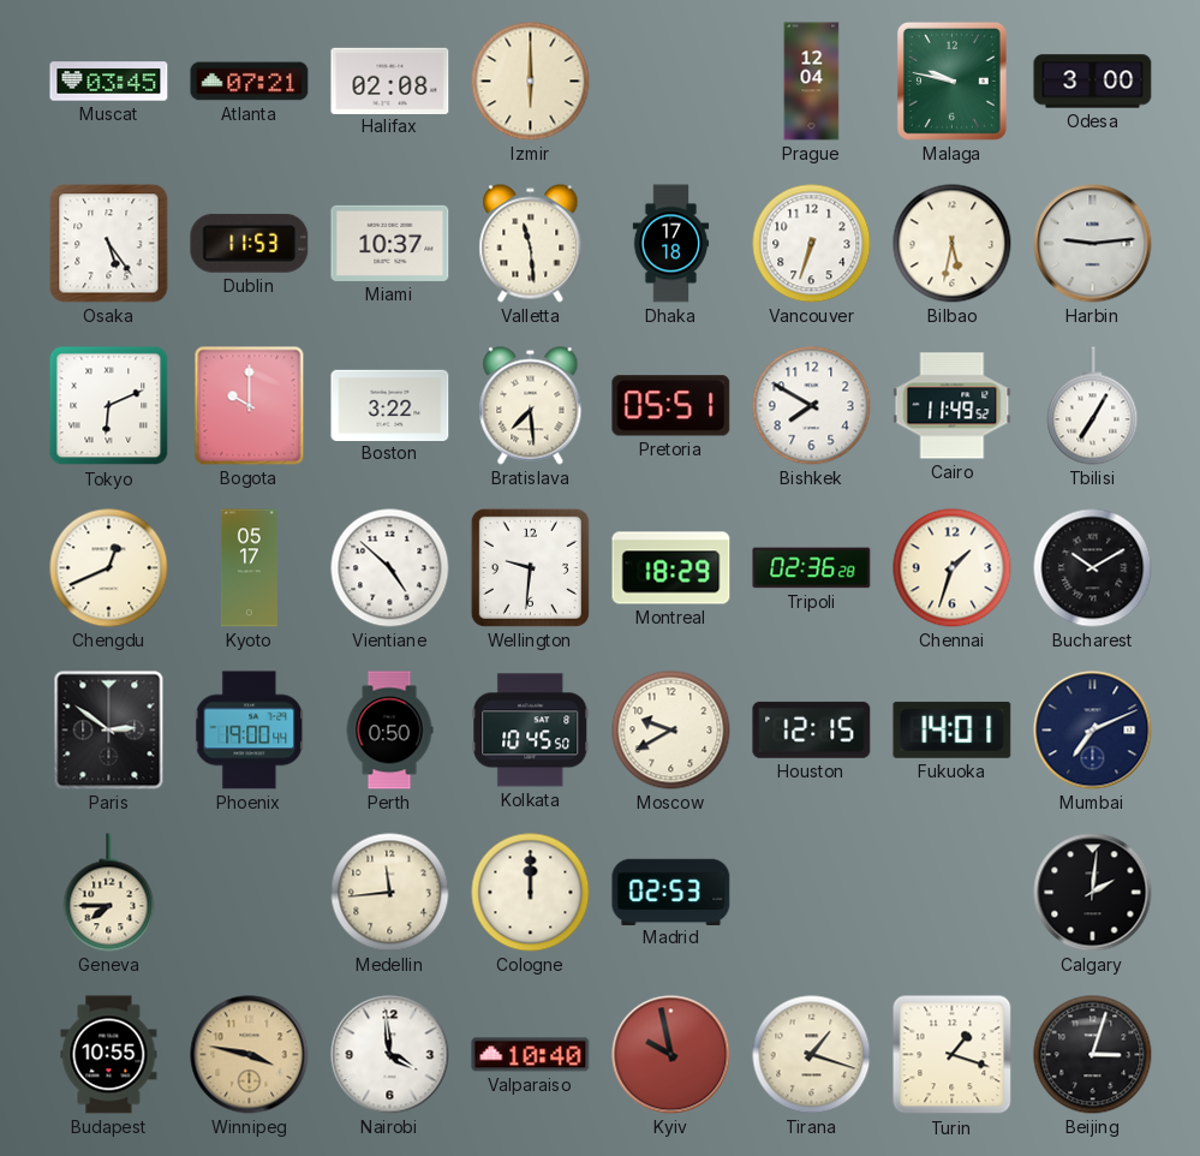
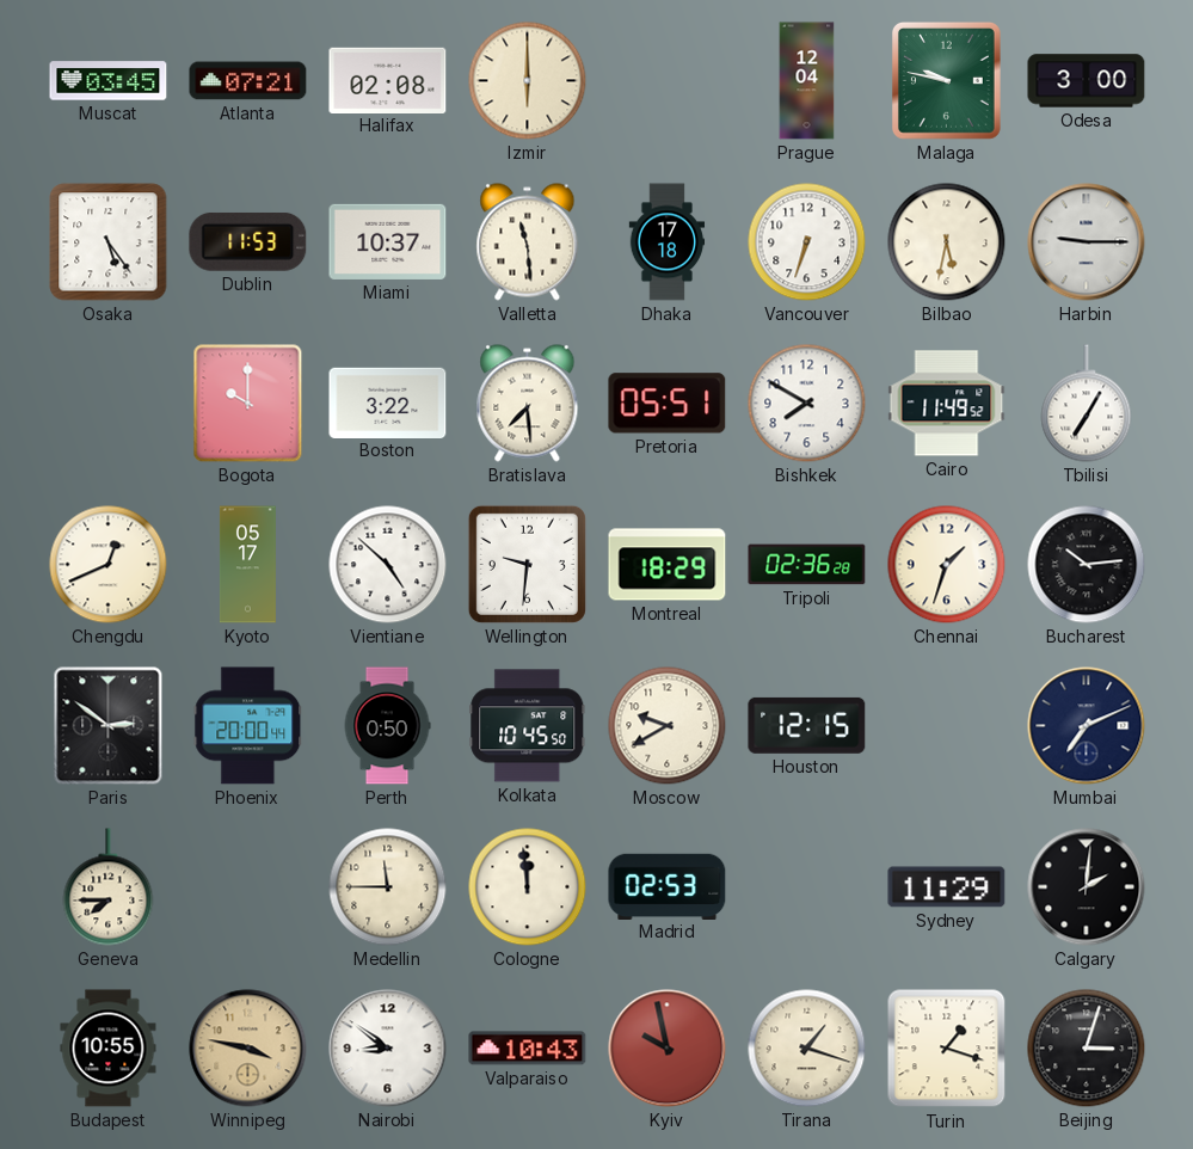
Harbin: 9:14 -> 9:15
Tokyo: 6:11 -> none
Bucharest: 10:10 -> 10:14
Phoenix: 19:00 -> 20:00
Fukuoka: 14:01 -> none
Medellin: 11:44 -> 11:45
Cologne: 12:00 -> 11:59
Sydney: none -> 11:29
Nairobi: 3:59 -> 8:51
Valparaiso: 10:40 -> 10:43
